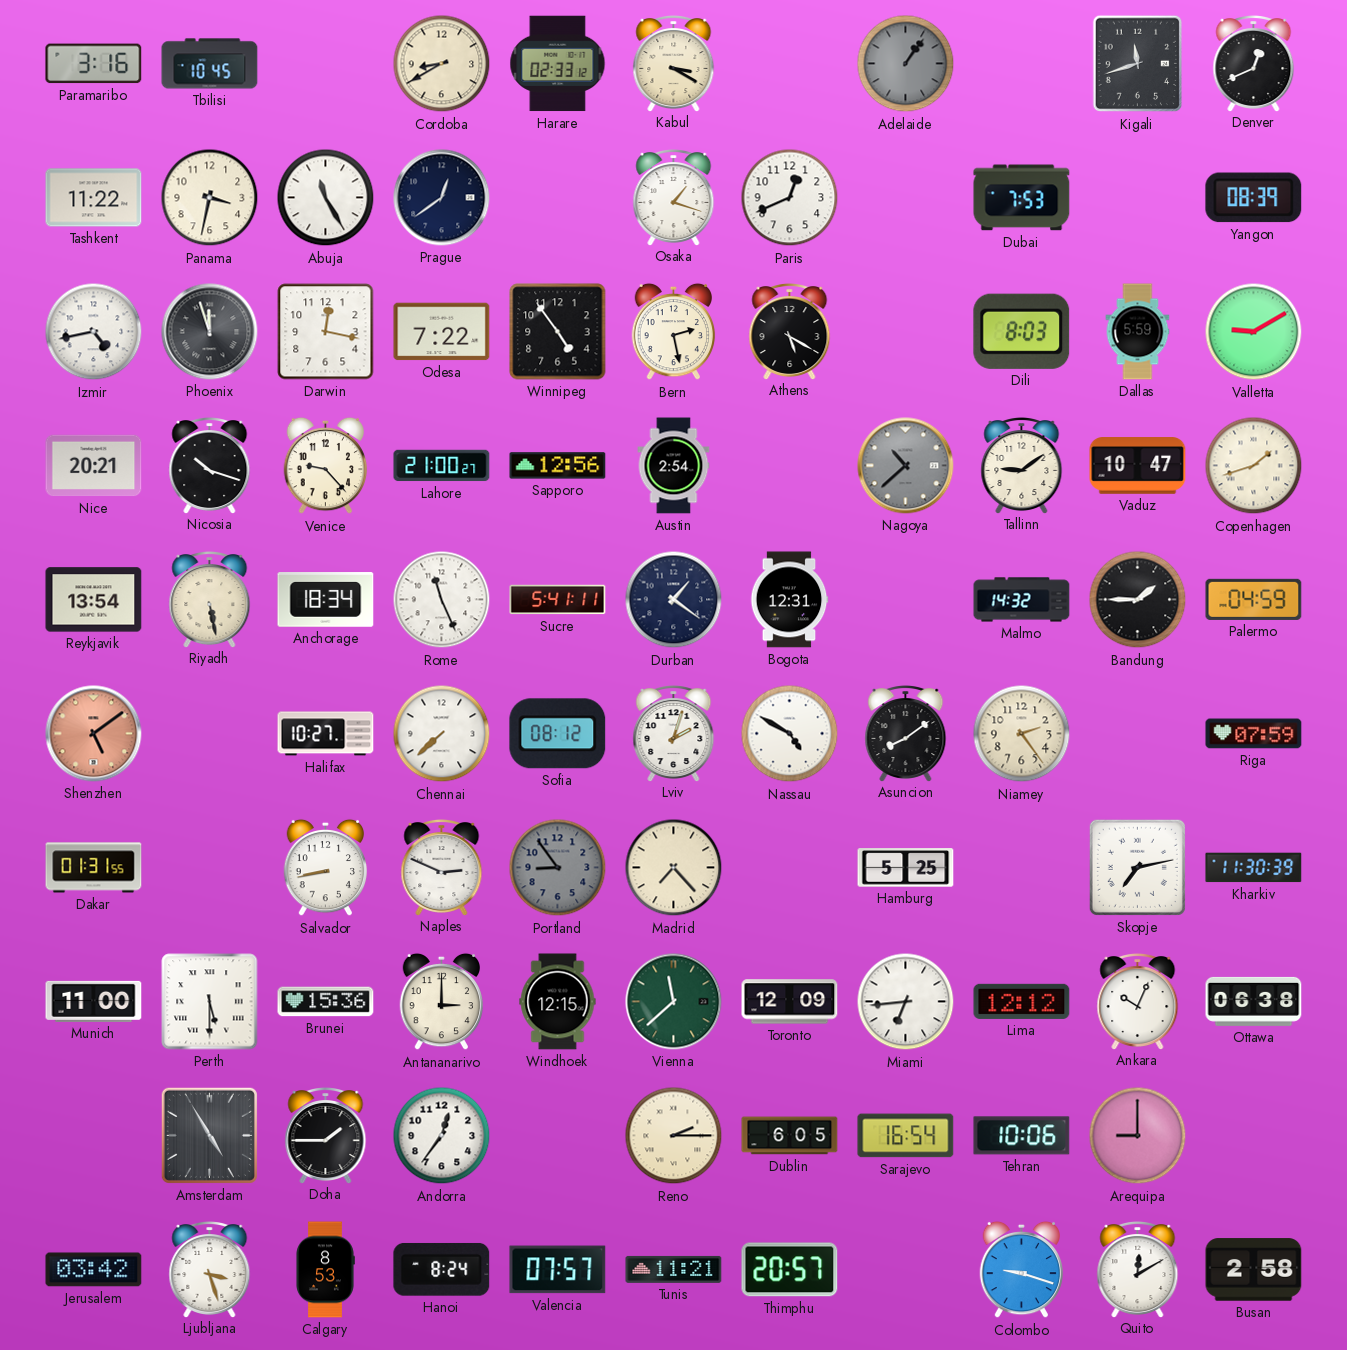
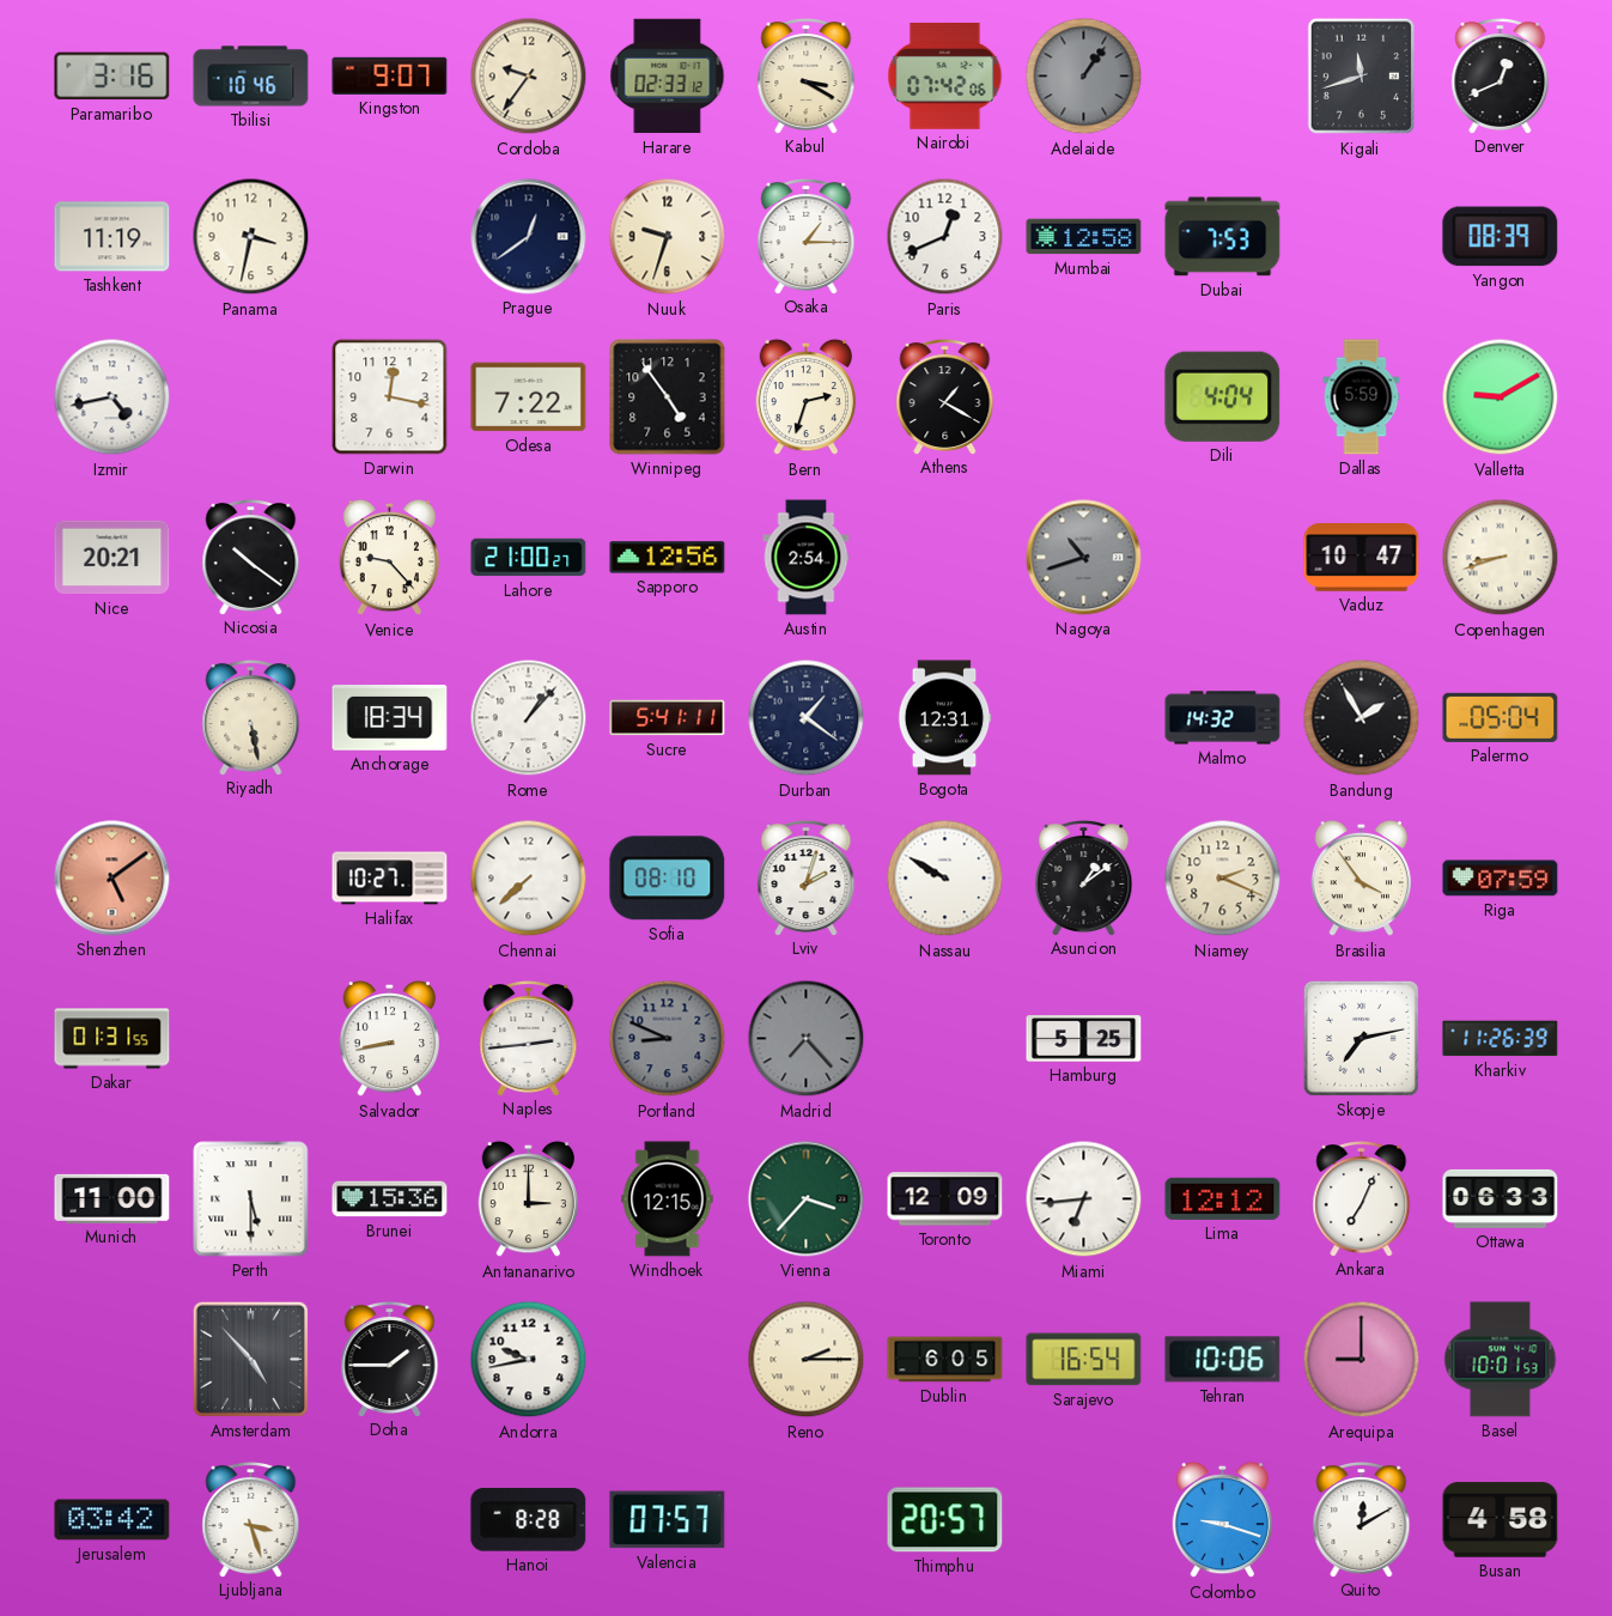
Tbilisi: 10:45 -> 10:46
Kingston: none -> 9:07
Cordoba: 8:40 -> 9:36
Nairobi: none -> 07:42
Tashkent: 11:22 -> 11:19
Abuja: 11:25 -> none
Nuuk: none -> 9:33
Osaka: 1:18 -> 1:15
Mumbai: none -> 12:58
Phoenix: 11:57 -> none
Bern: 2:28 -> 2:33
Athens: 5:20 -> 1:20
Dili: 8:03 -> 4:04
Nicosia: 10:18 -> 10:21
Nagoya: 10:38 -> 10:42
Tallinn: 9:09 -> none
Copenhagen: 1:42 -> 8:42
Reykjavik: 13:54 -> none
Rome: 11:26 -> 1:07
Bandung: 1:45 -> 1:55
Palermo: 04:59 -> 05:04
Sofia: 08:12 -> 08:10
Nassau: 4:50 -> 9:50
Asuncion: 8:09 -> 1:09
Niamey: 2:24 -> 2:19
Brasilia: none -> 3:54
Naples: 2:49 -> 2:44
Portland: 8:54 -> 8:49
Madrid dial: cream -> grey
Kharkiv: 11:30 -> 11:26
Vienna: 11:38 -> 3:37
Ankara: 10:04 -> 7:04
Ottawa: 06:38 -> 06:33
Amsterdam: 4:55 -> 4:53
Andorra: 12:36 -> 9:43
Basel: none -> 10:01
Calgary: 8:53 -> none
Hanoi: 8:24 -> 8:28
Tunis: 11:21 -> none
Busan: 2:58 -> 4:58
